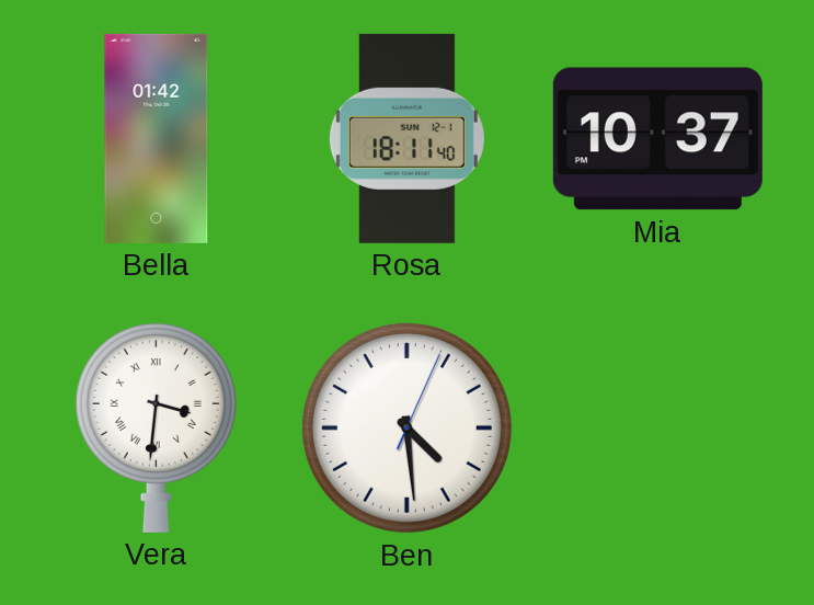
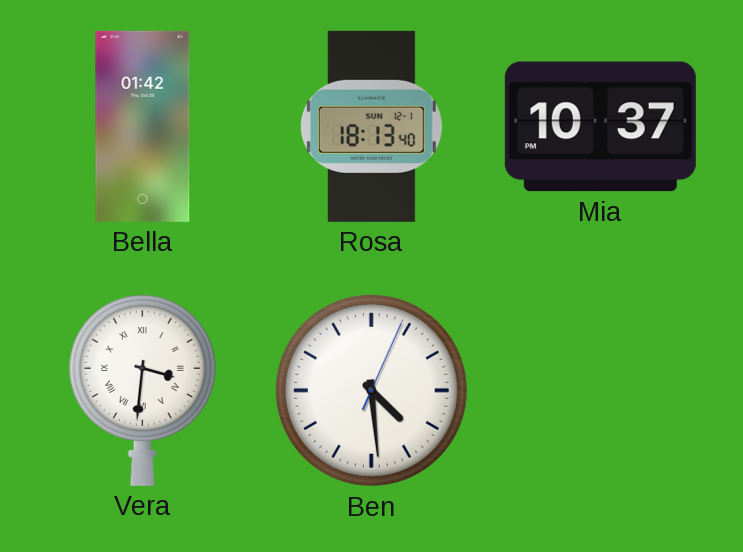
Rosa: 18:11 -> 18:13
